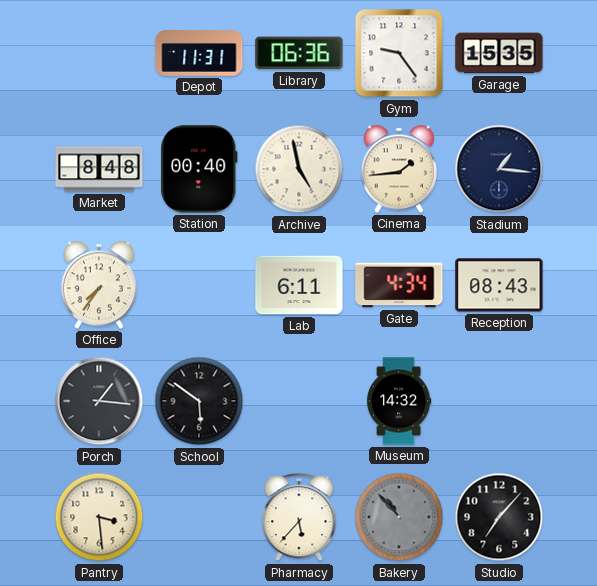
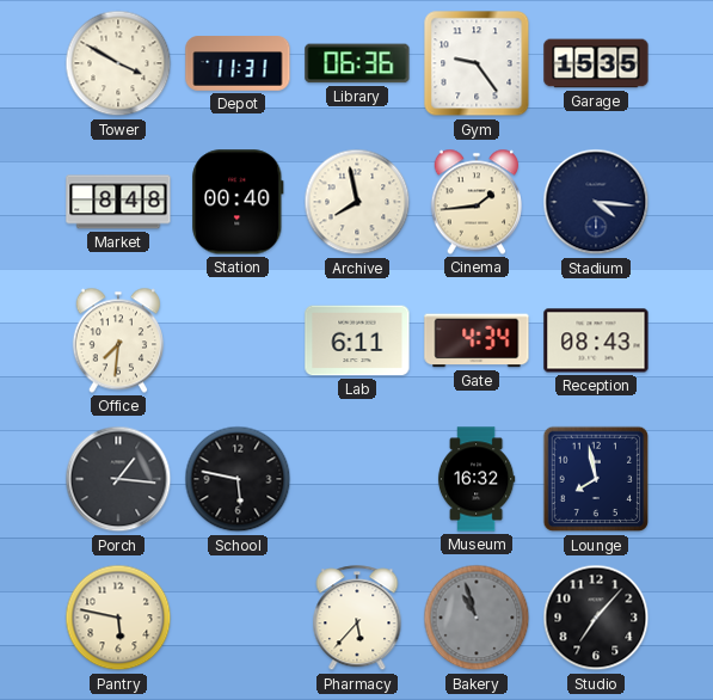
Tower: none -> 3:50
Archive: 4:58 -> 7:58
Stadium: 1:16 -> 4:16
Office: 7:36 -> 7:31
School: 5:51 -> 5:47
Museum: 14:32 -> 16:32
Lounge: none -> 7:58
Pantry: 3:29 -> 5:47
Bakery: 10:53 -> 10:57
